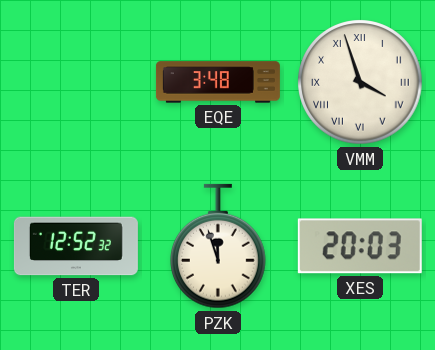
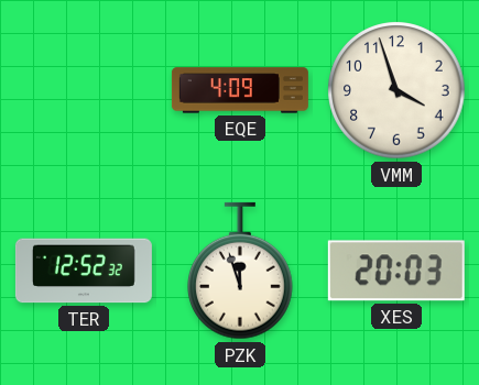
EQE: 3:48 -> 4:09
VMM numerals: Roman -> Arabic
